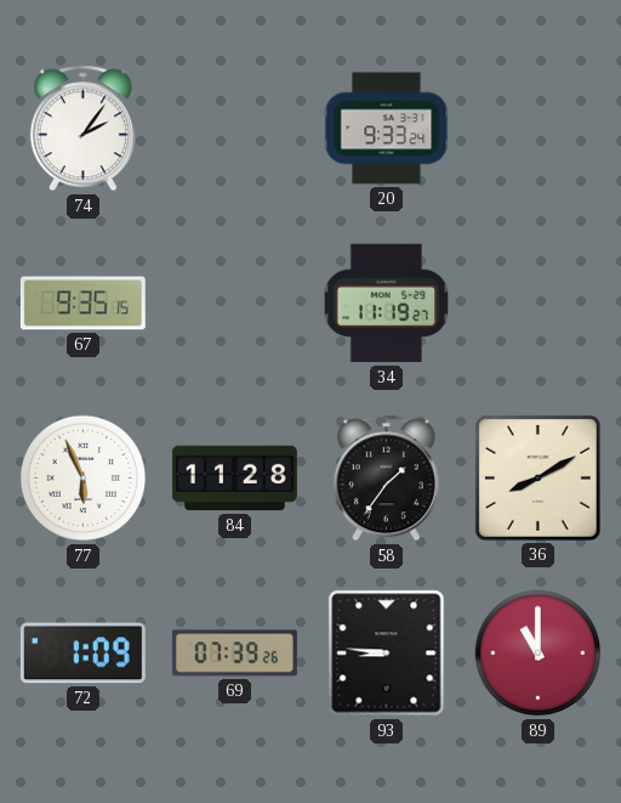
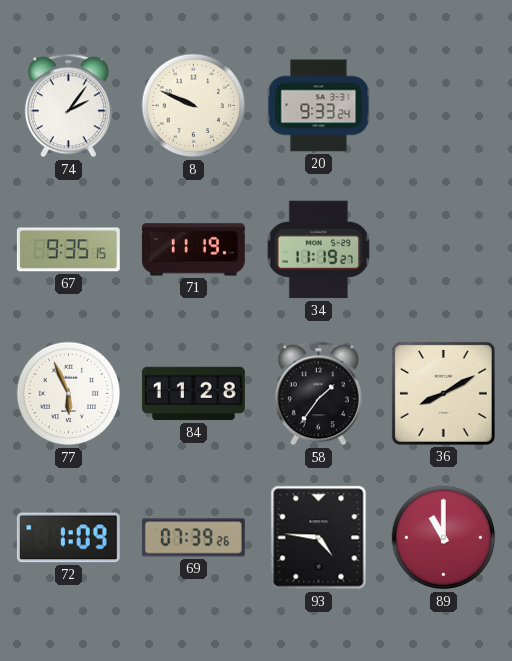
8: none -> 9:49
71: none -> 11:19
93: 8:46 -> 4:46
